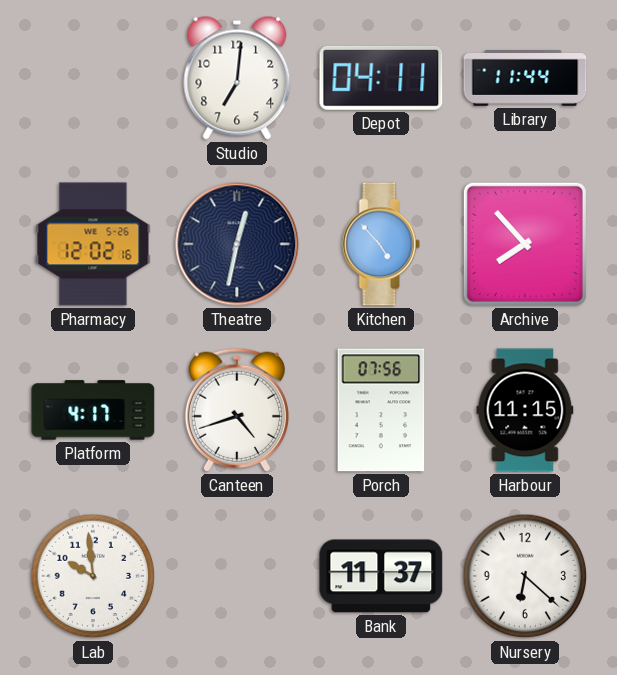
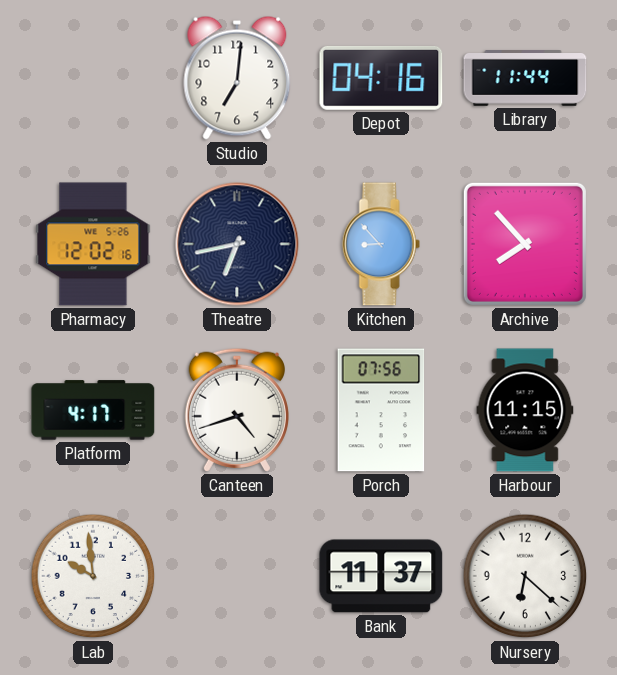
Depot: 04:11 -> 04:16
Theatre: 12:32 -> 6:43
Kitchen: 4:53 -> 8:53
